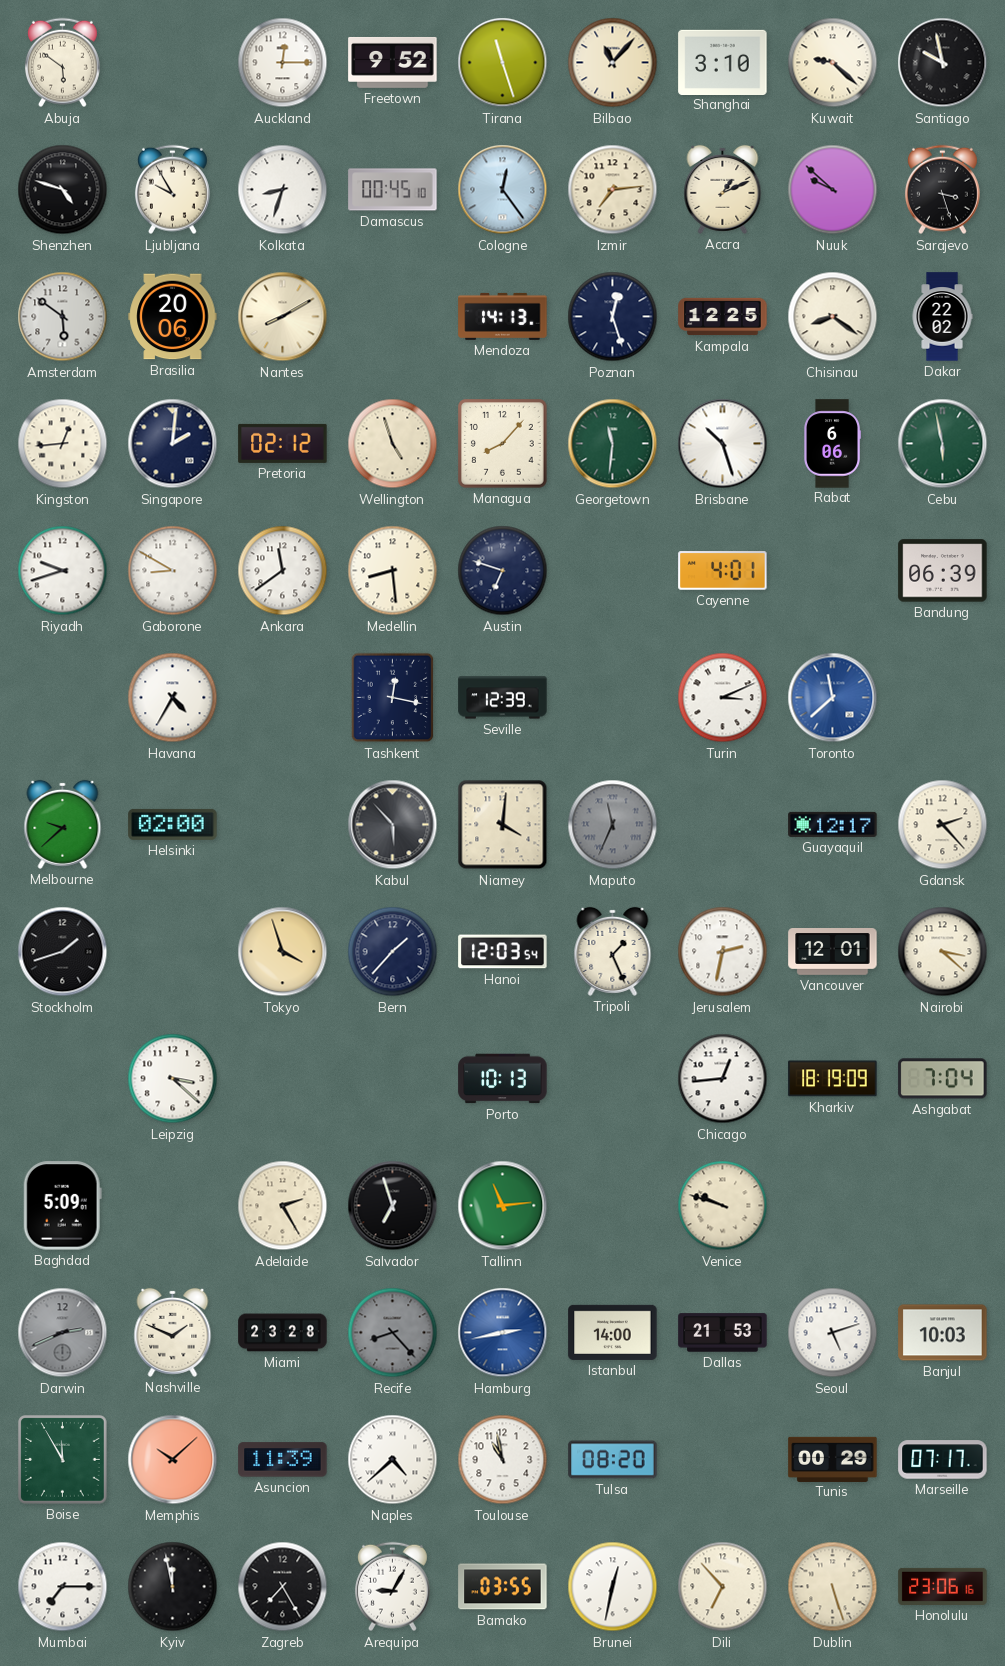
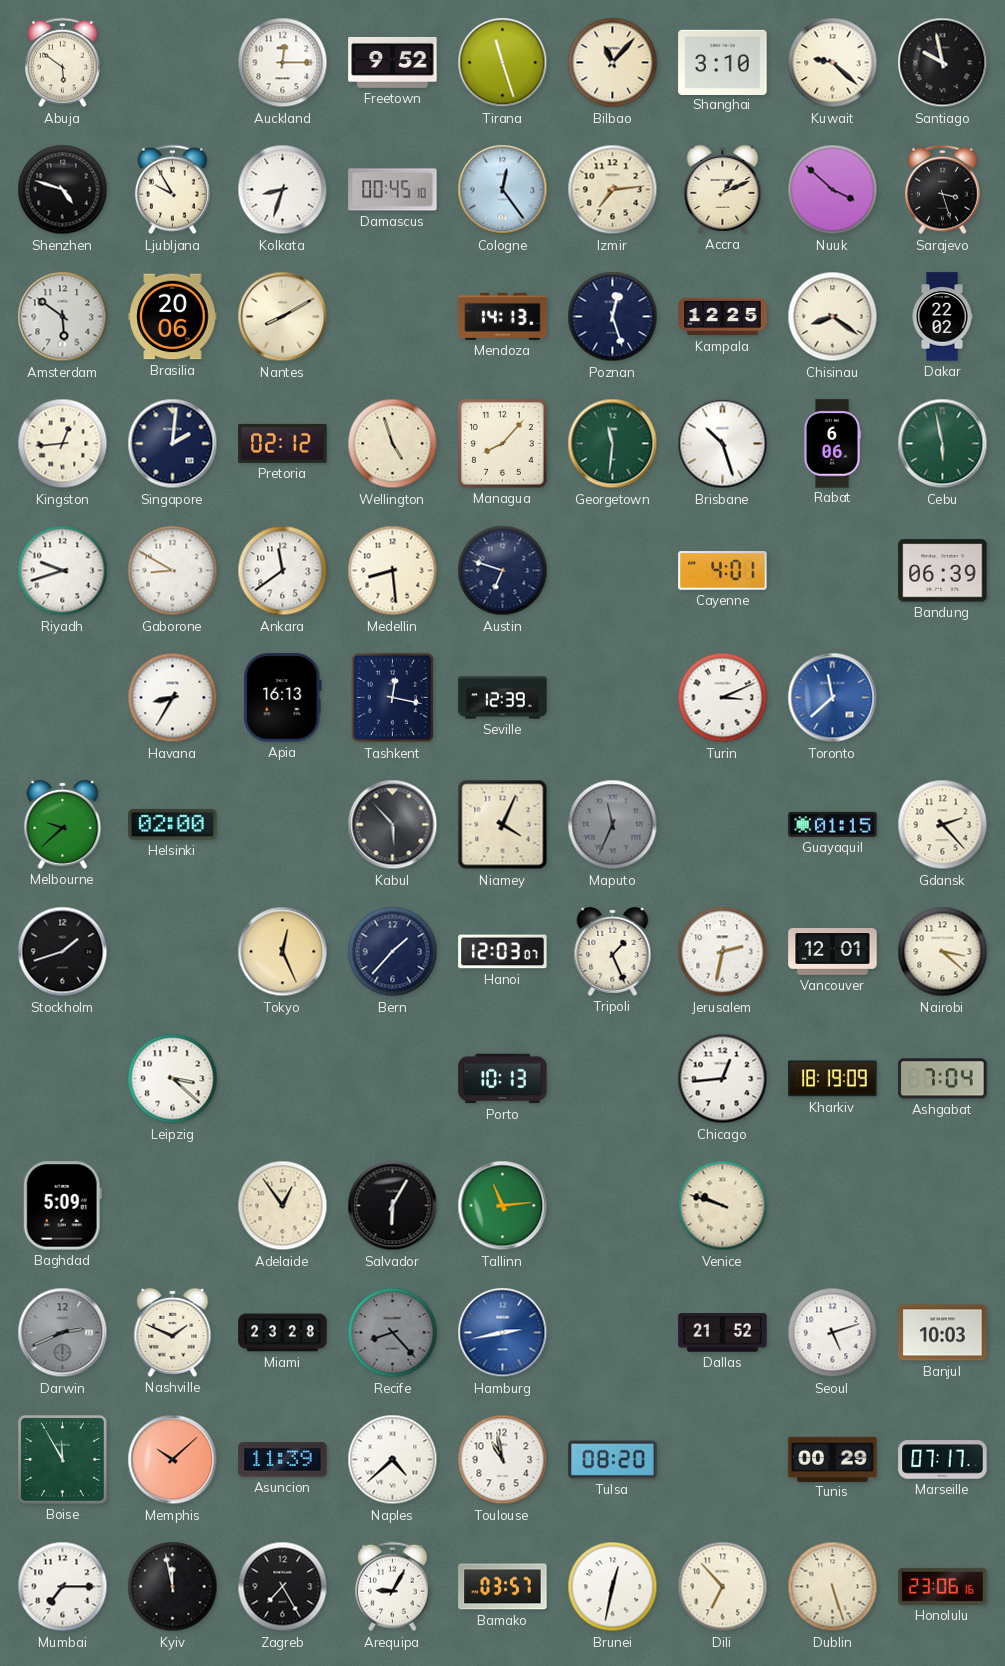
Nuuk: 9:52 -> 3:52
Havana: 4:35 -> 8:35
Apia: none -> 16:13
Niamey: 4:01 -> 4:04
Guayaquil: 12:17 -> 01:15
Tokyo: 3:57 -> 12:26
Hanoi: 12:03:54 -> 12:03:07
Adelaide: 2:25 -> 12:54
Salvador: 6:57 -> 6:05
Istanbul: 14:00 -> none
Dallas: 21:53 -> 21:52
Bamako: 03:55 -> 03:57
